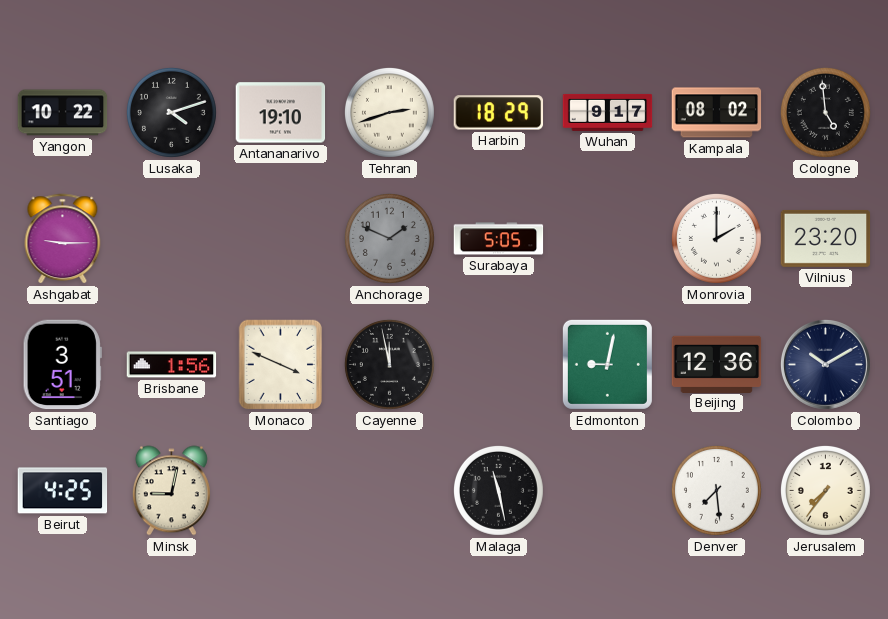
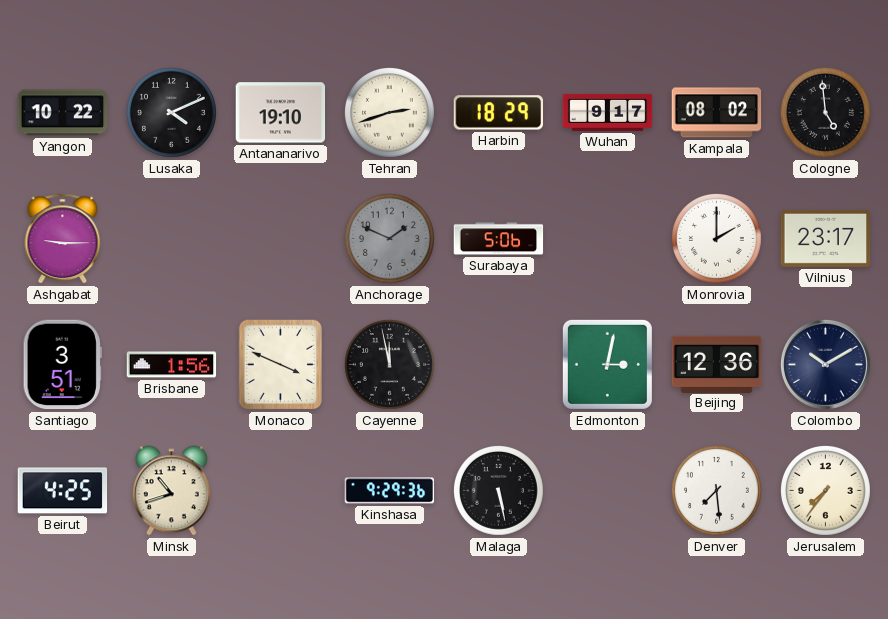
Lusaka: 4:12 -> 4:11
Surabaya: 5:05 -> 5:06
Vilnius: 23:20 -> 23:17
Edmonton: 9:02 -> 3:02
Minsk: 9:02 -> 10:42
Kinshasa: none -> 9:29
Malaga: 11:28 -> 5:28
